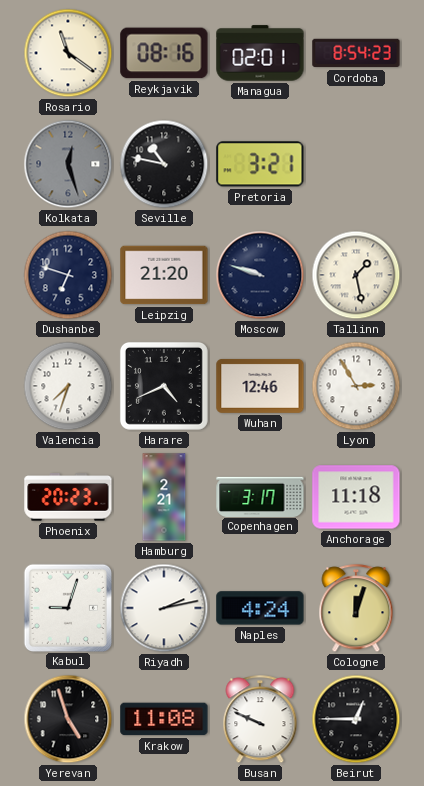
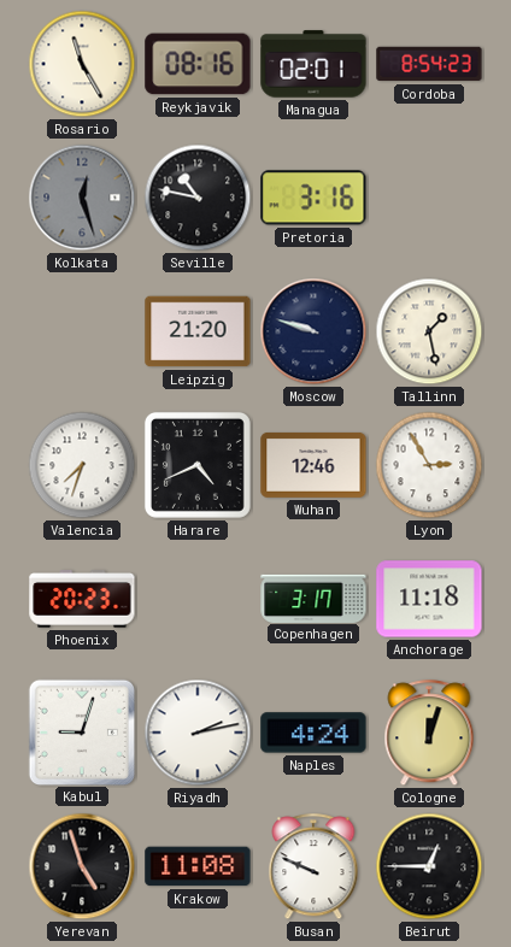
Rosario: 11:21 -> 11:25
Pretoria: 3:21 -> 3:16
Dushanbe: 6:48 -> none
Hamburg: 2:21 -> none
